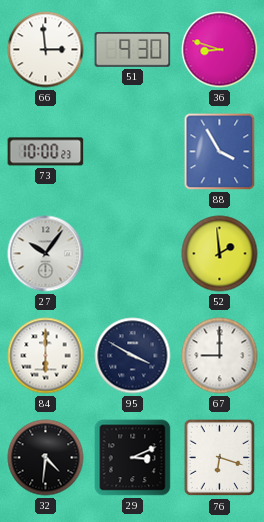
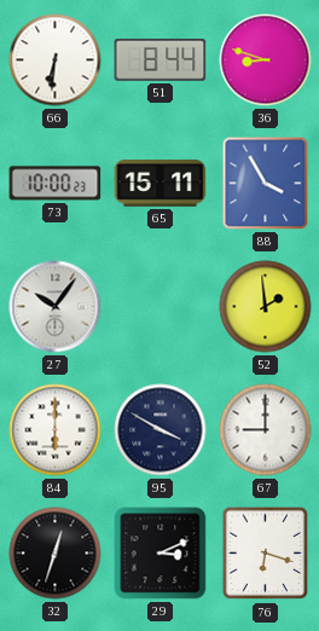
66: 2:59 -> 6:31
51: 9:30 -> 8:44
65: none -> 15:11
32: 4:31 -> 12:33
